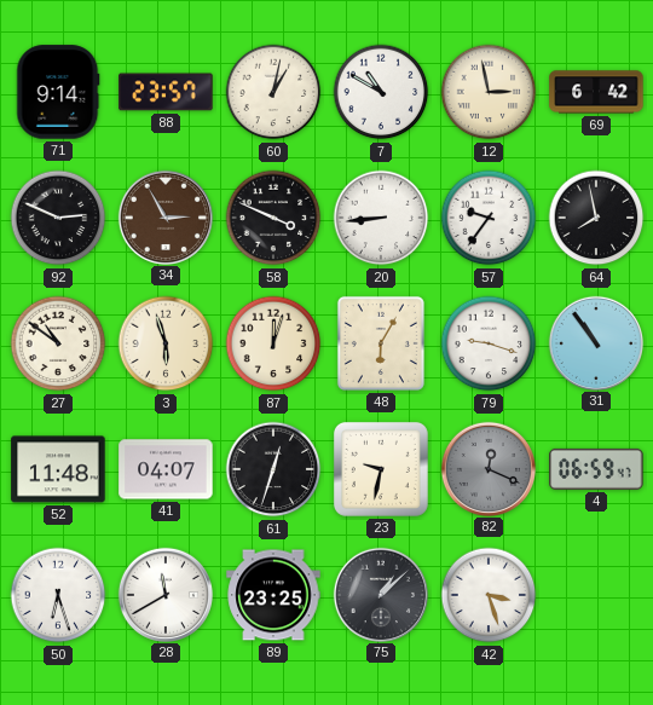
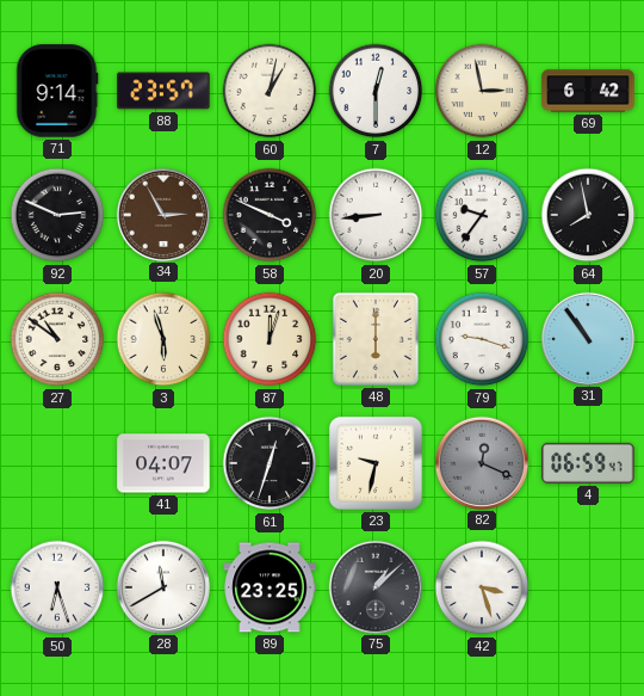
7: 10:50 -> 12:30
48: 6:05 -> 6:00
52: 11:48 -> none
